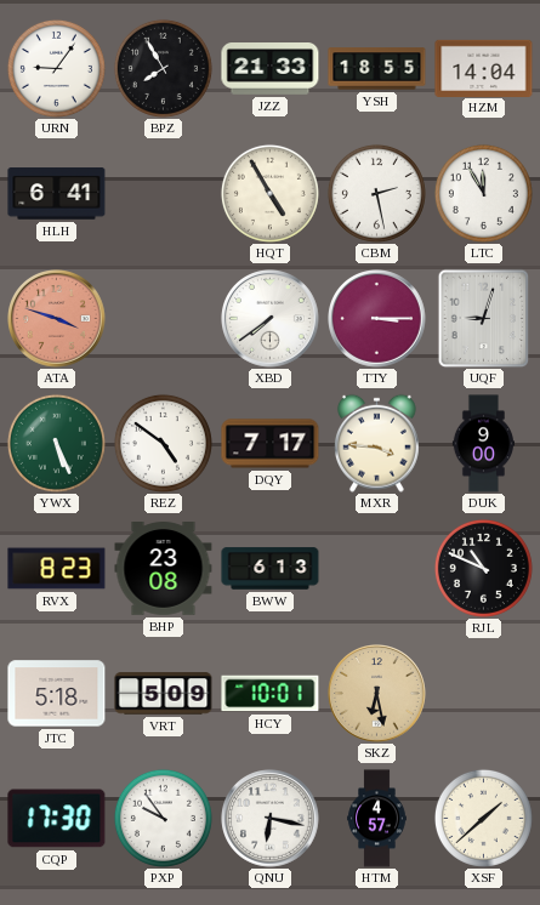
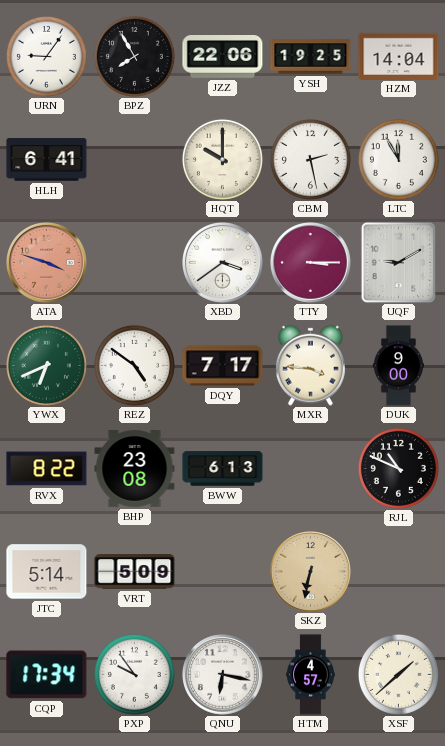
JZZ: 21:33 -> 22:06
YSH: 18:55 -> 19:25
HQT: 4:55 -> 10:00
XBD: 7:39 -> 3:39
UQF: 9:03 -> 9:10
YWX: 5:26 -> 6:41
RVX: 8:23 -> 8:22
JTC: 5:18 -> 5:14
HCY: 10:01 -> none
SKZ: 6:28 -> 6:32
CQP: 17:30 -> 17:34
